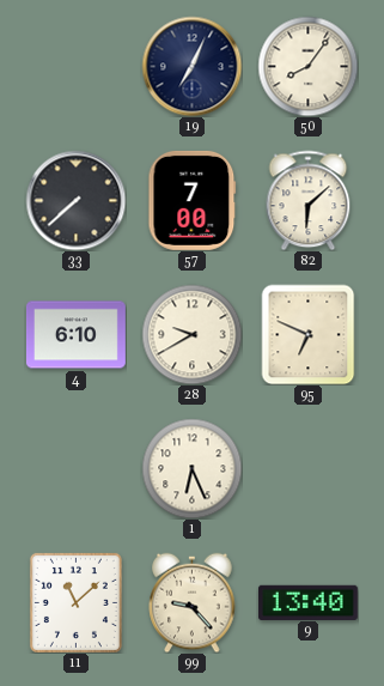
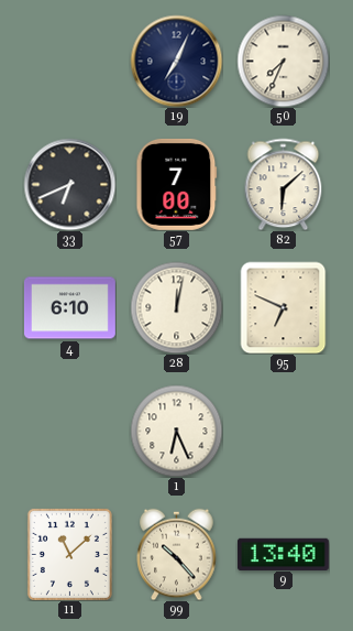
50: 8:06 -> 7:34
33: 7:38 -> 6:41
28: 9:40 -> 12:02
99: 9:23 -> 10:23
